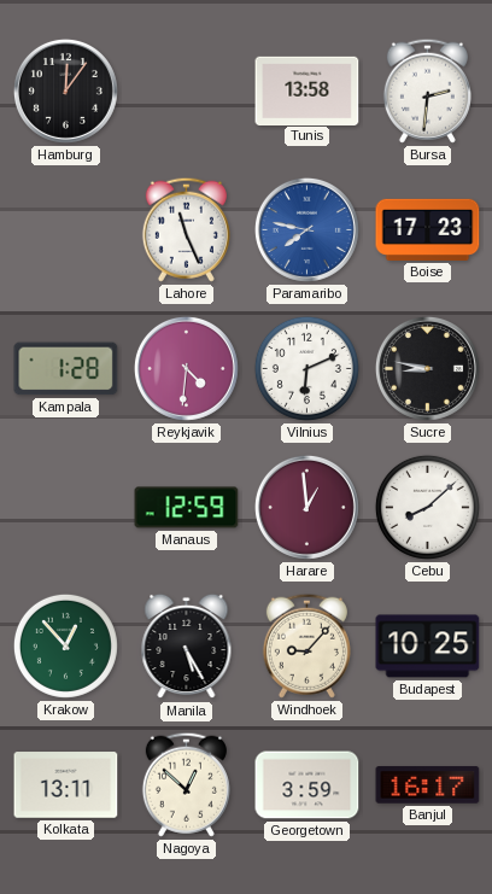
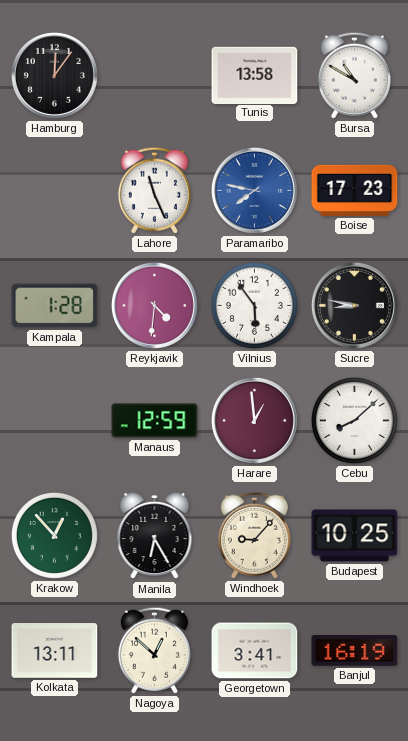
Bursa: 2:31 -> 10:50
Vilnius: 6:11 -> 5:54
Manila: 5:25 -> 6:25
Georgetown: 3:59 -> 3:41
Banjul: 16:17 -> 16:19
